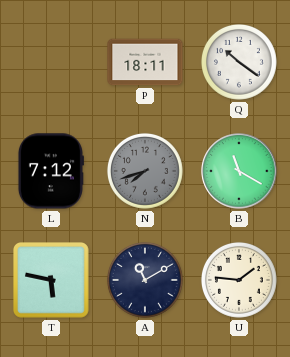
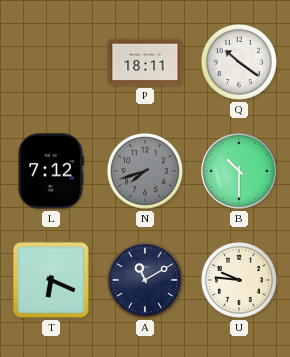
B: 11:20 -> 10:30
T: 5:47 -> 6:19
U: 1:46 -> 9:46
